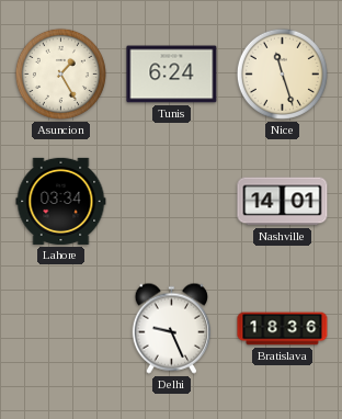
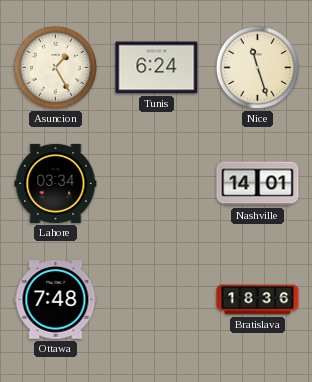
Ottawa: none -> 7:48
Delhi: 9:26 -> none
